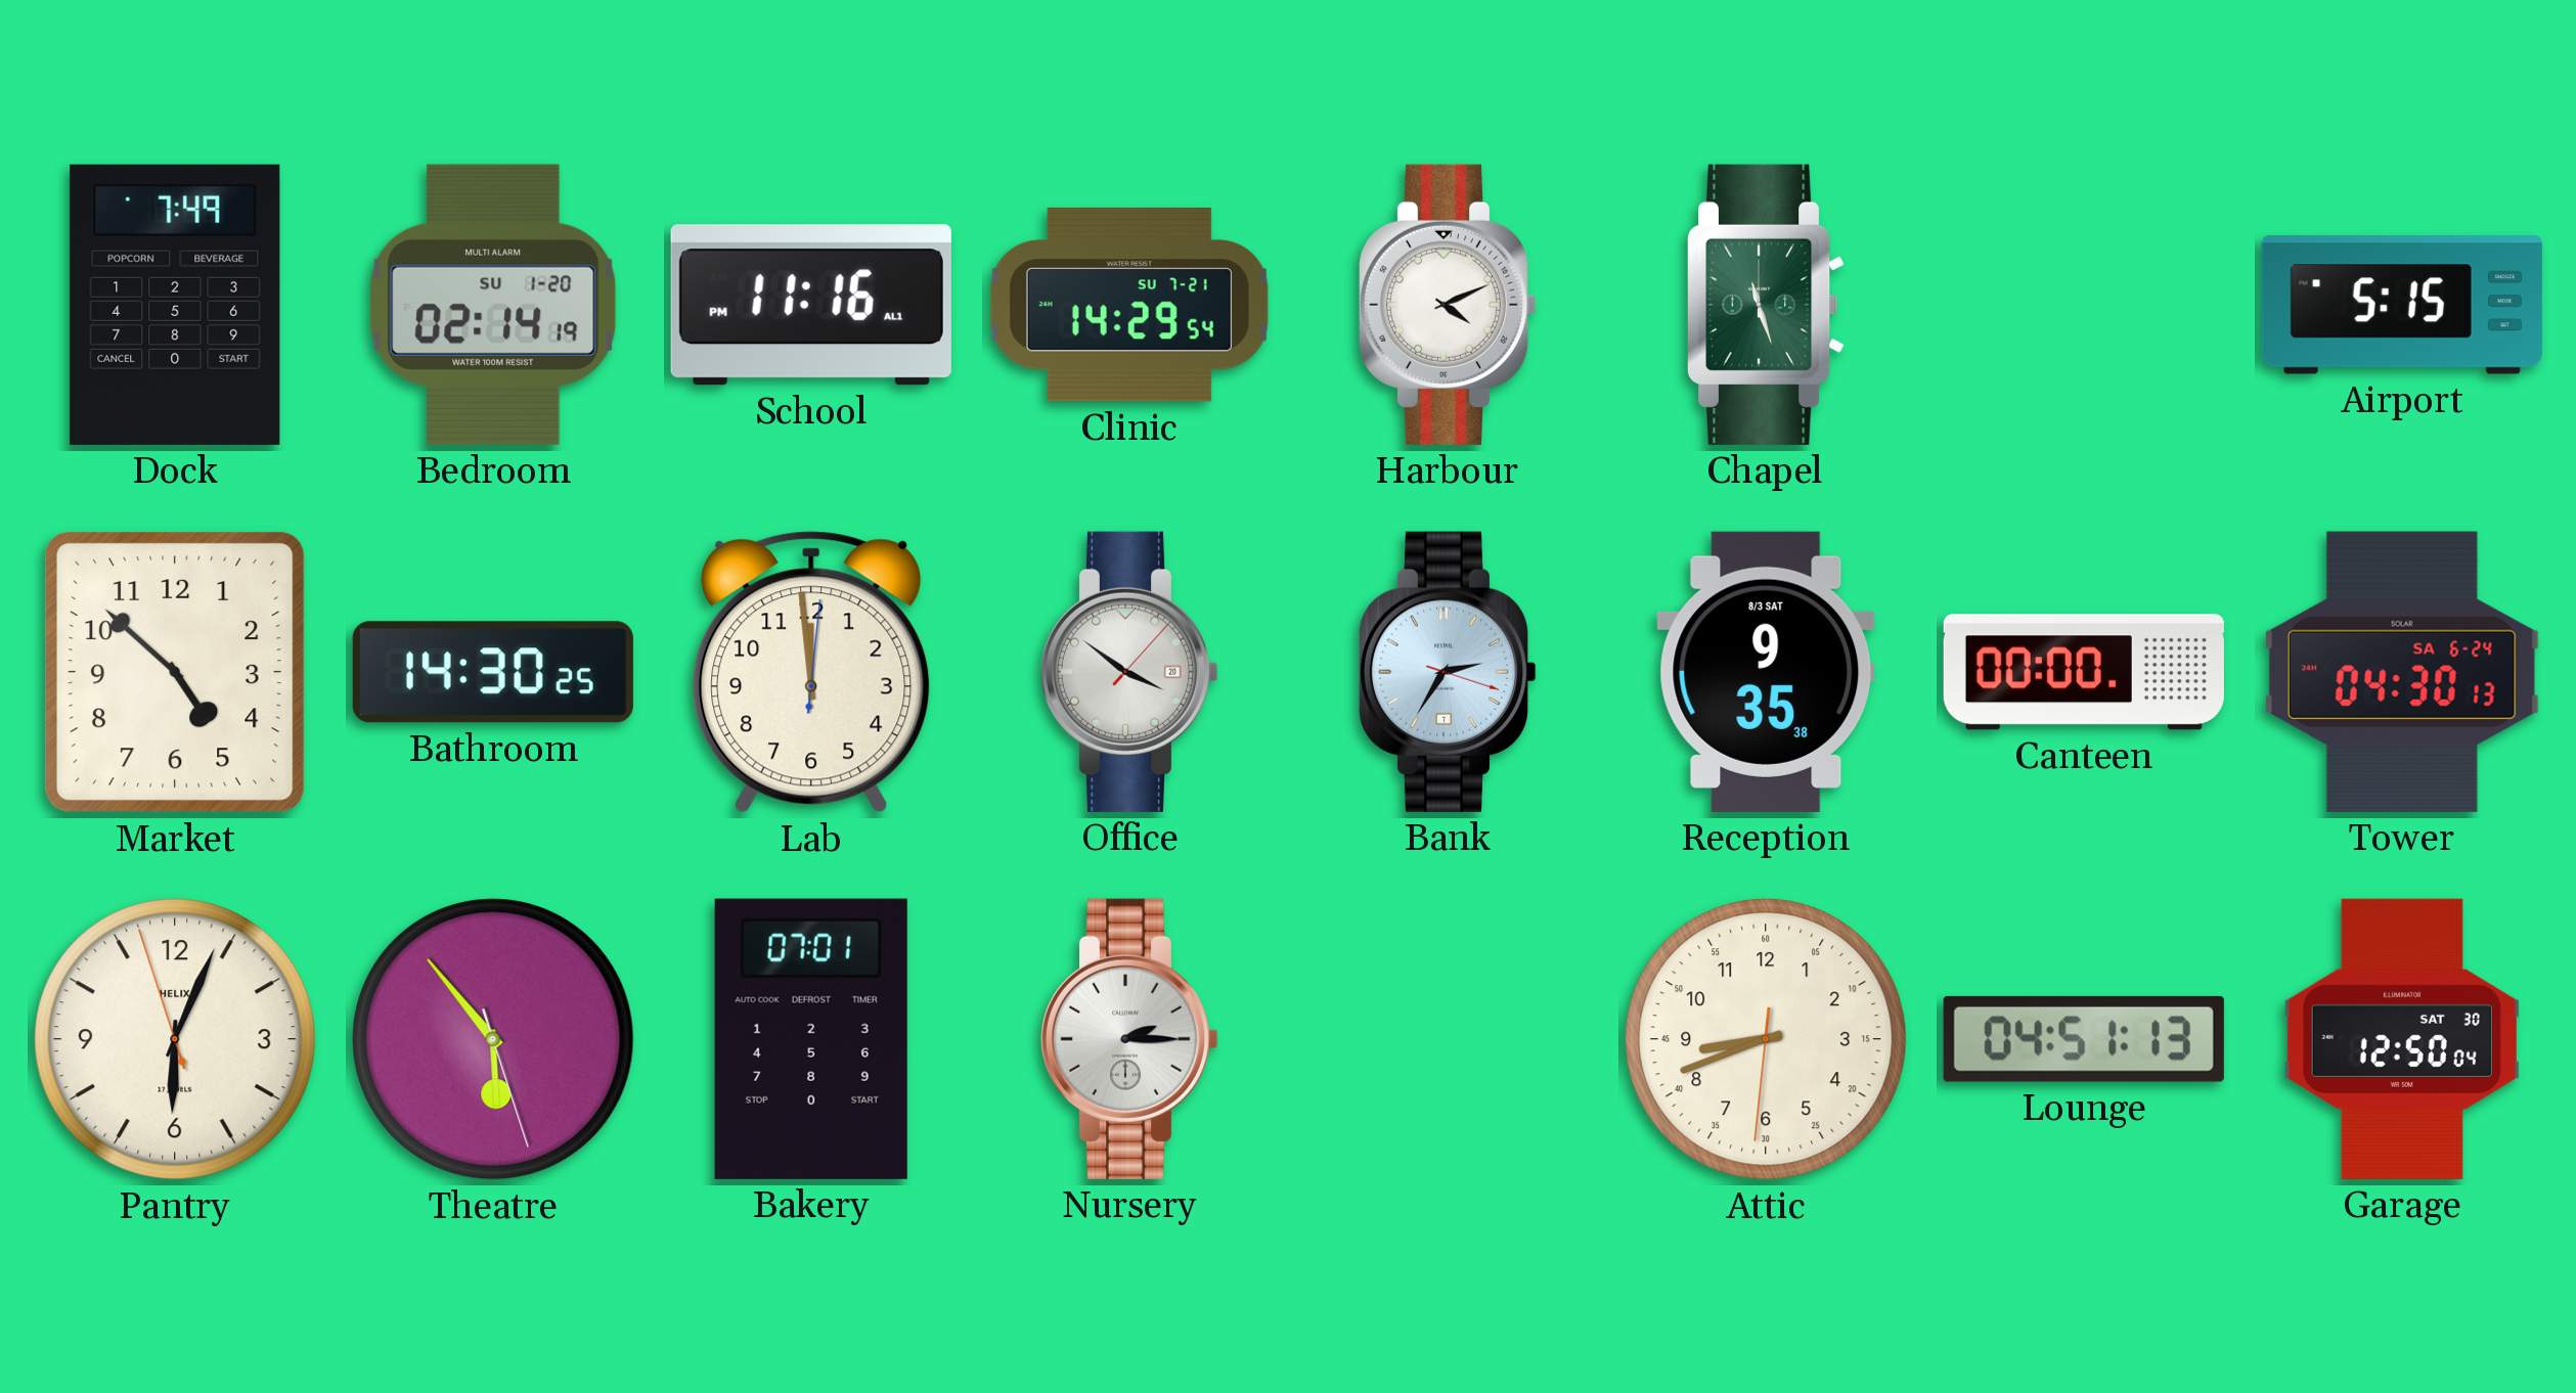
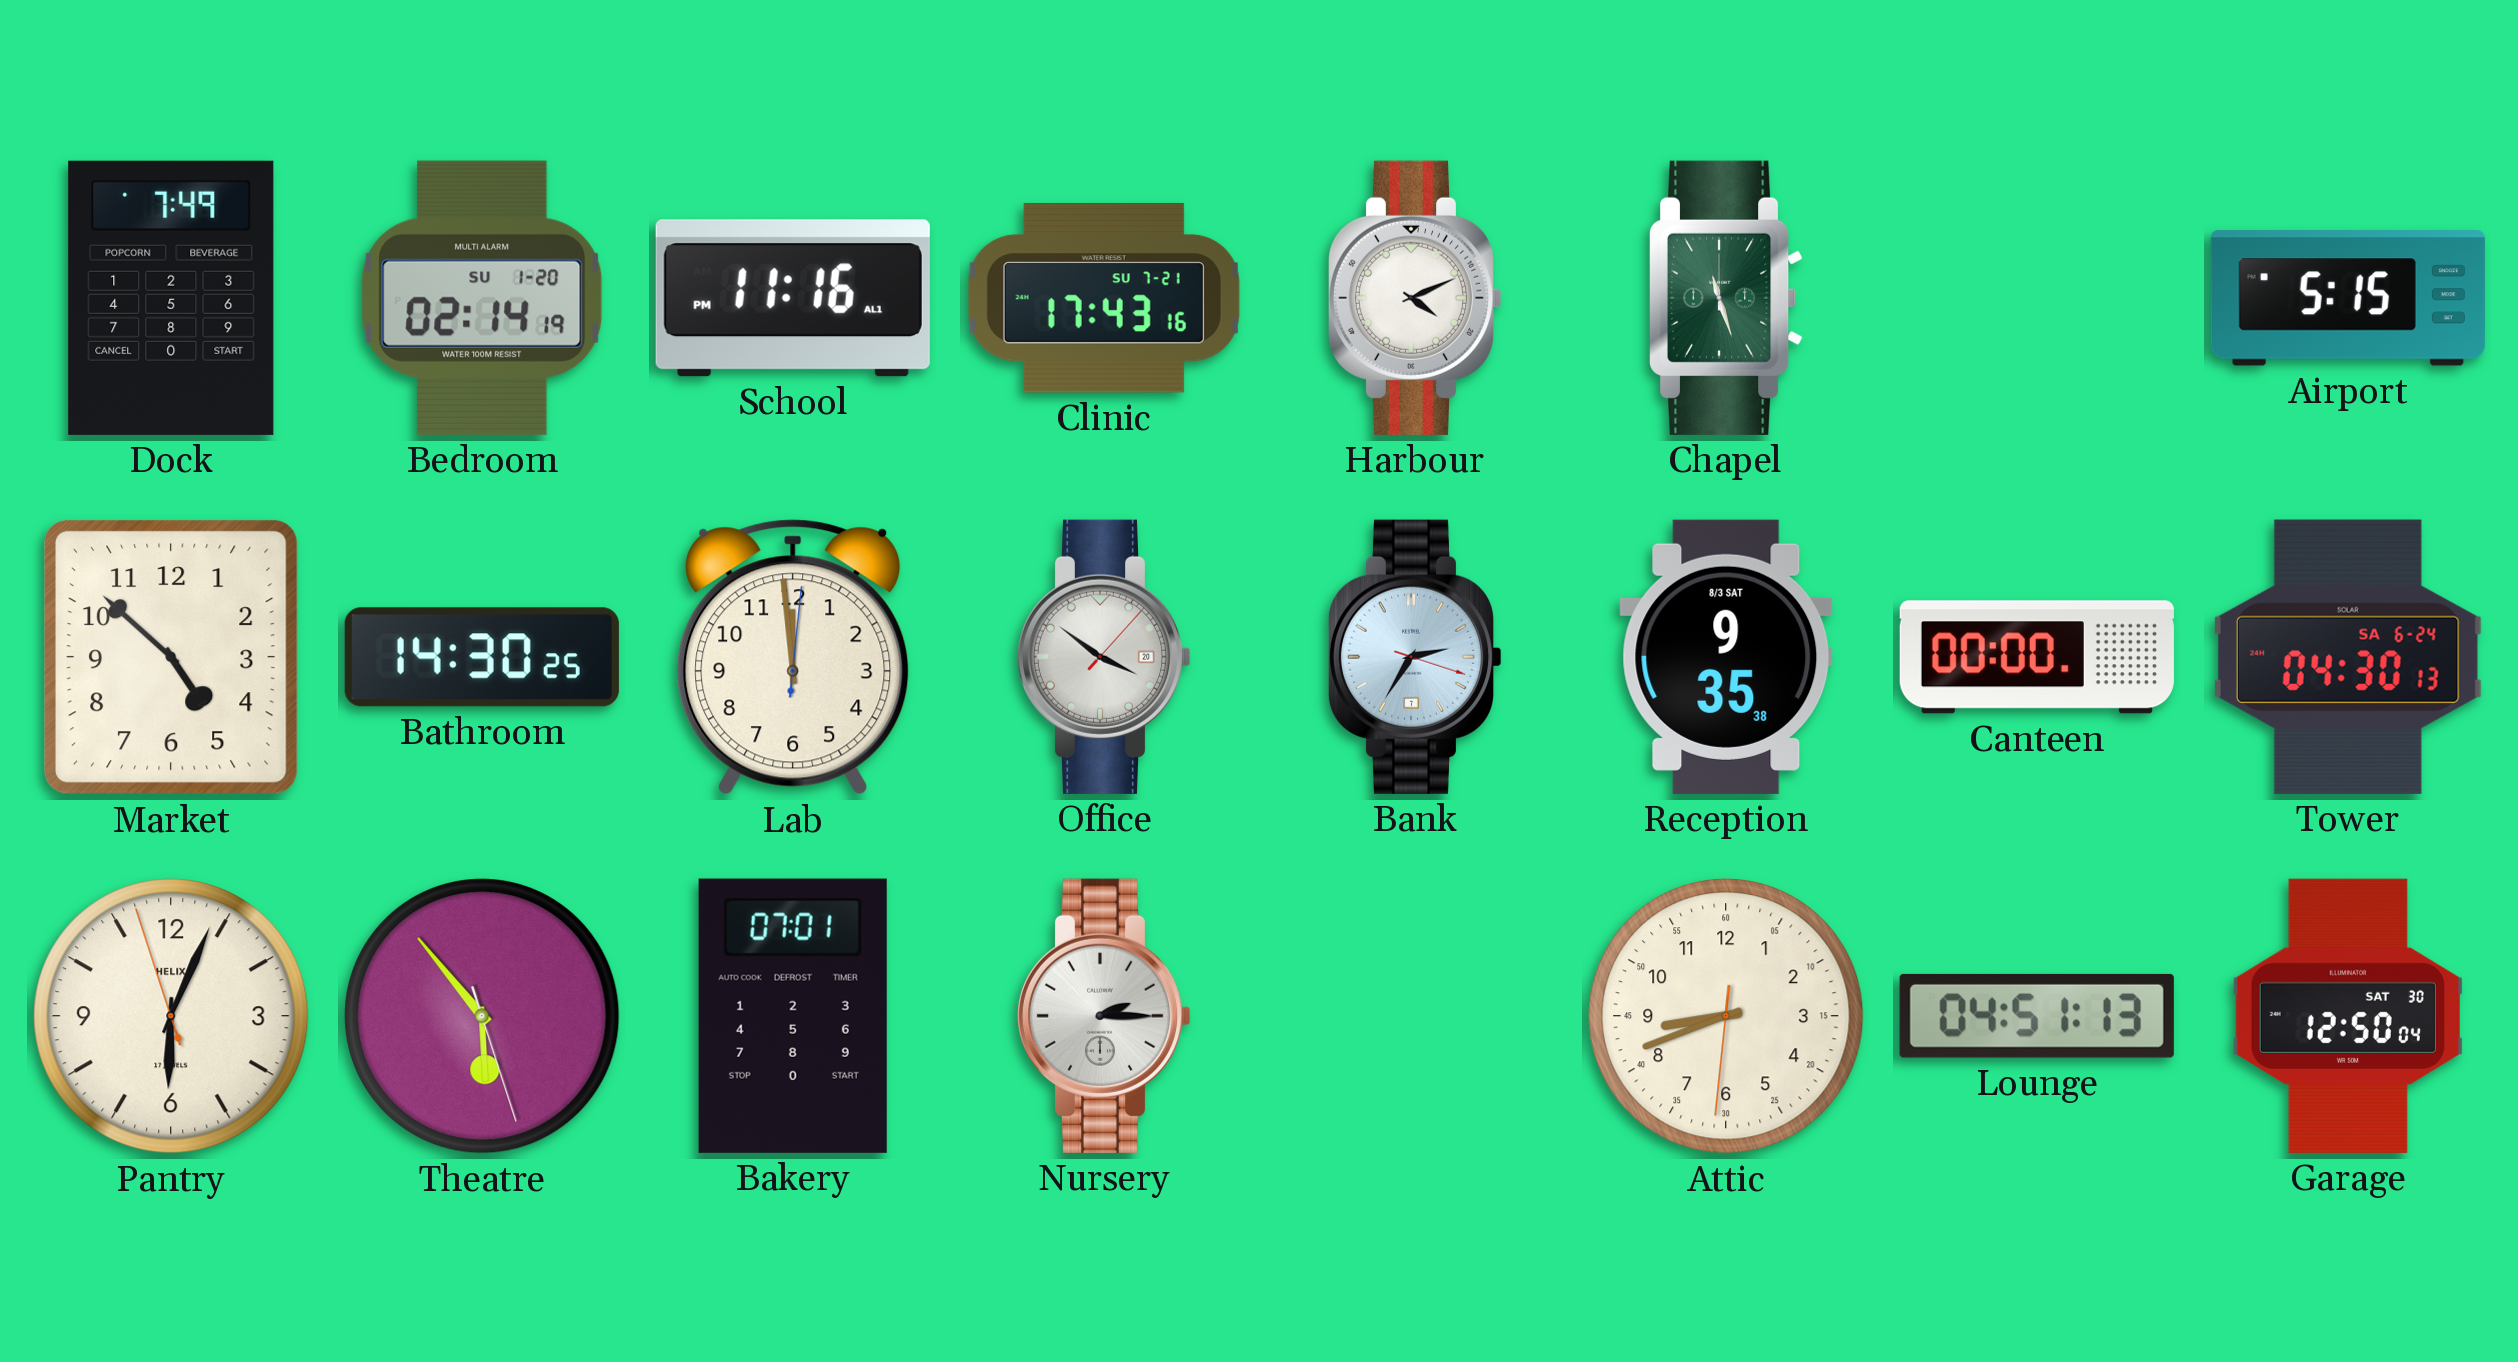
Clinic: 14:29 -> 17:43
